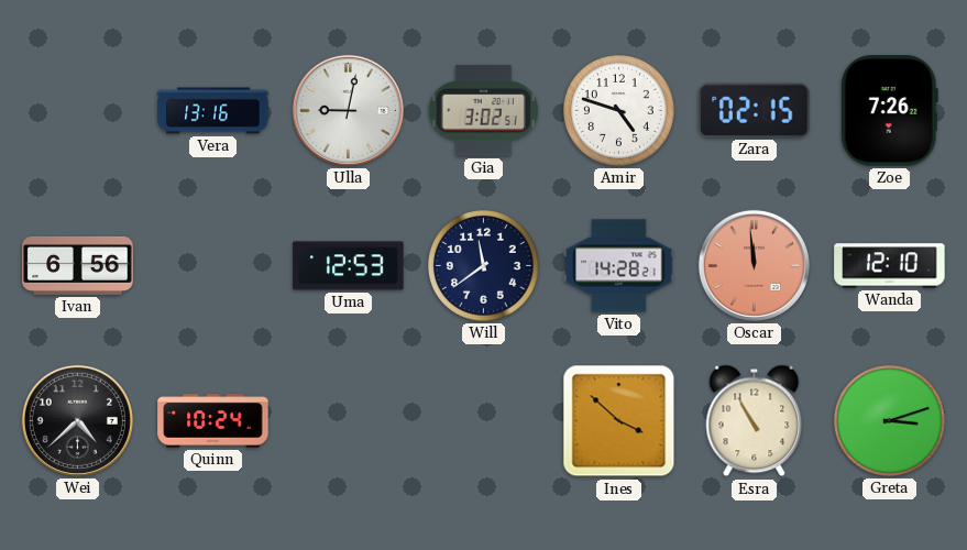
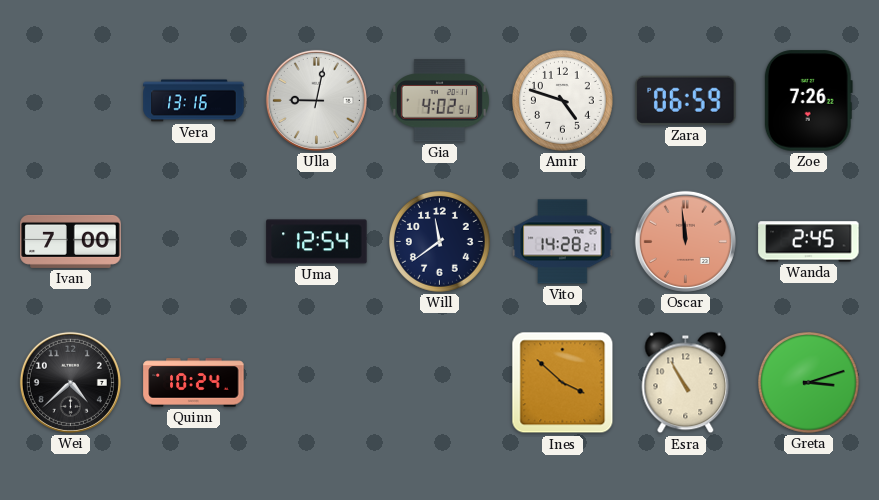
Gia: 3:02 -> 4:02
Zara: 02:15 -> 06:59
Ivan: 6:56 -> 7:00
Uma: 12:53 -> 12:54
Wanda: 12:10 -> 2:45
